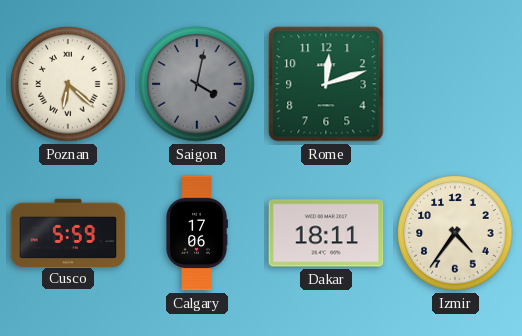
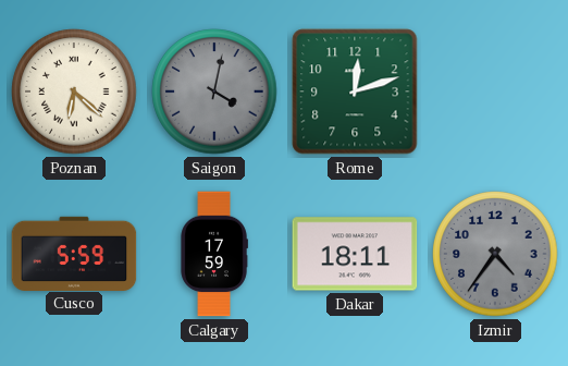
Calgary: 17:06 -> 17:59
Izmir dial: cream -> grey
